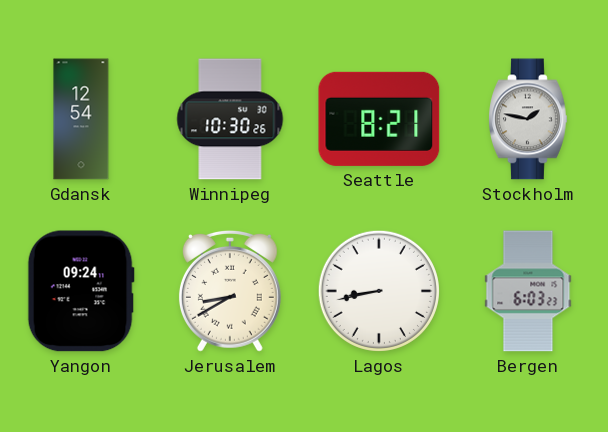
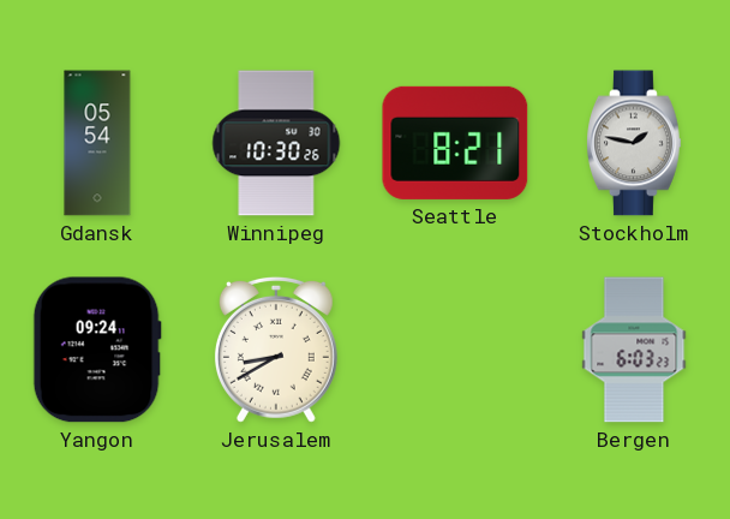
Gdansk: 12:54 -> 05:54
Lagos: 8:43 -> none
